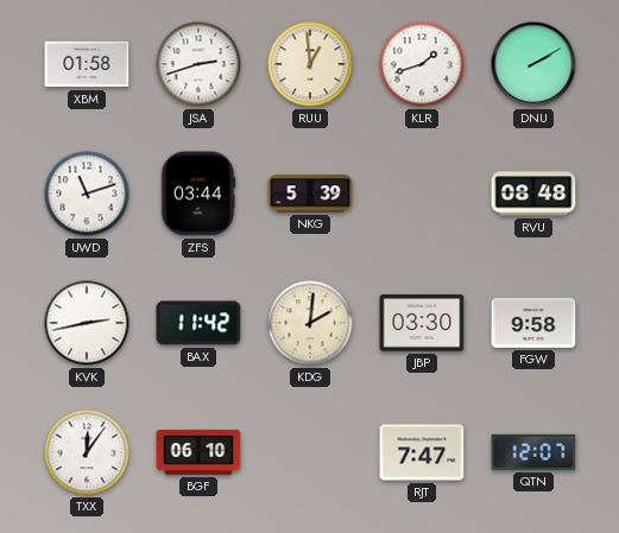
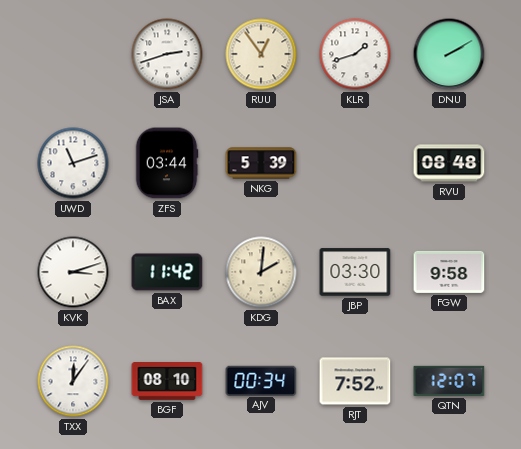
XBM: 01:58 -> none
RUU: 12:59 -> 12:54
KVK: 2:43 -> 3:12
BGF: 06:10 -> 08:10
AJV: none -> 00:34
RJT: 7:47 -> 7:52
